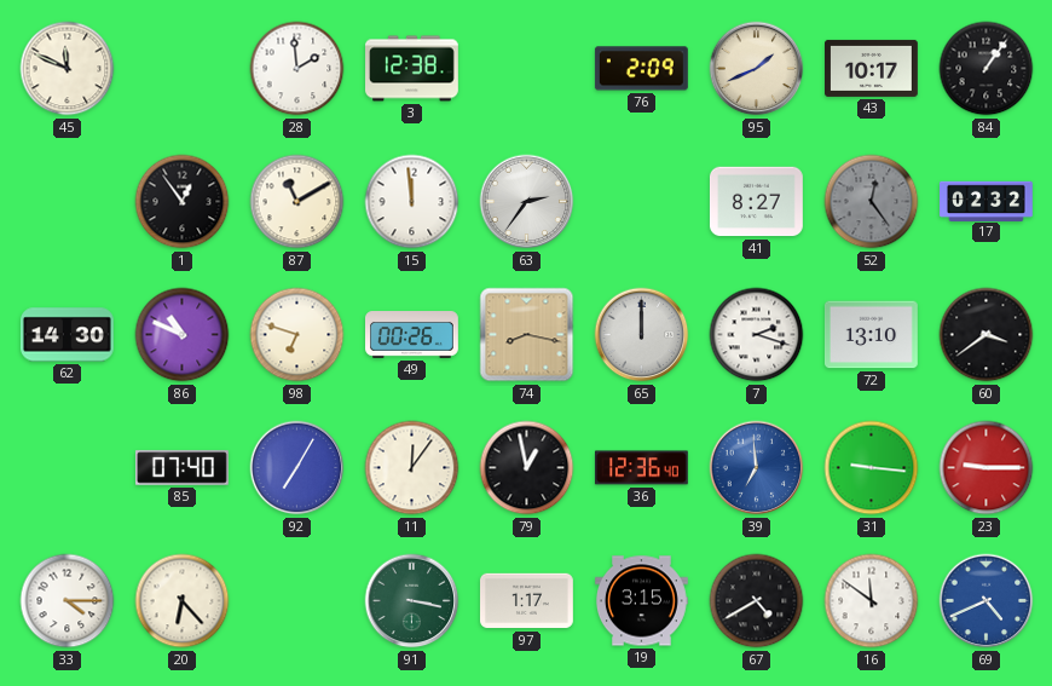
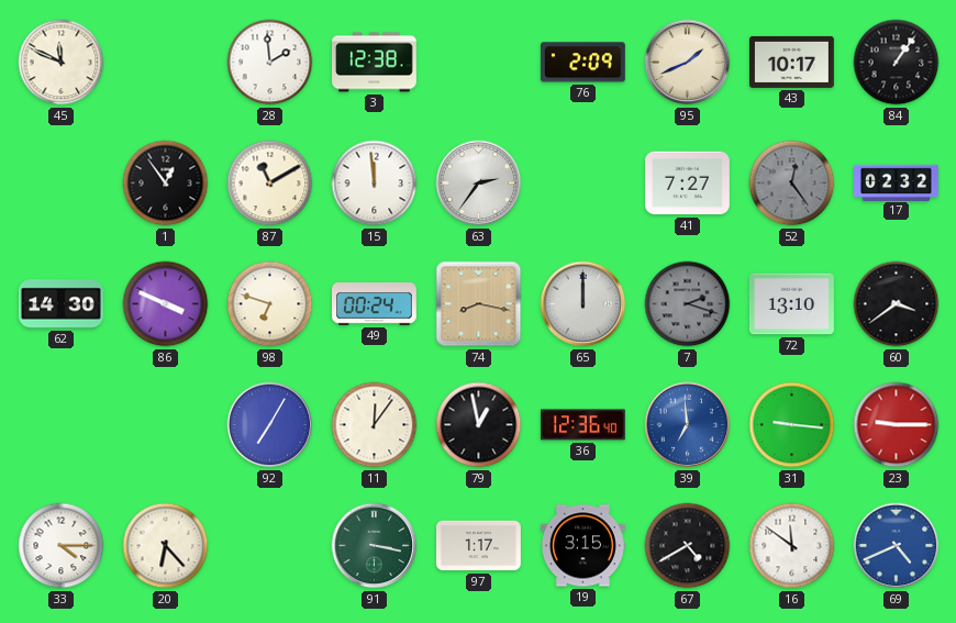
41: 8:27 -> 7:27
86: 10:49 -> 3:49
49: 00:26 -> 00:24
7 dial: white -> grey
85: 07:40 -> none
